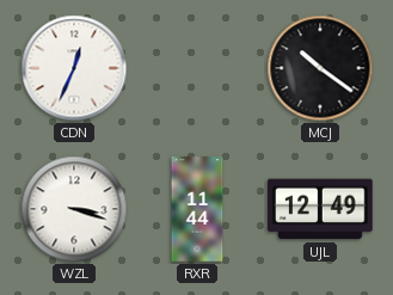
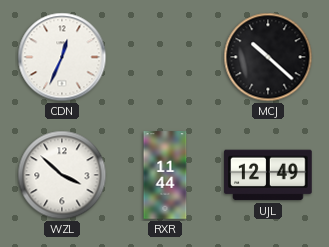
MCJ: 10:21 -> 10:22
WZL: 3:18 -> 3:52
